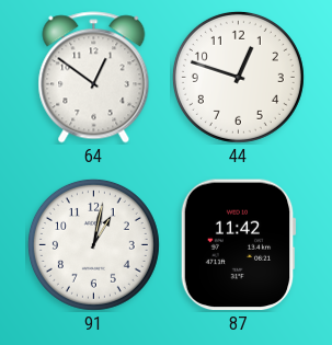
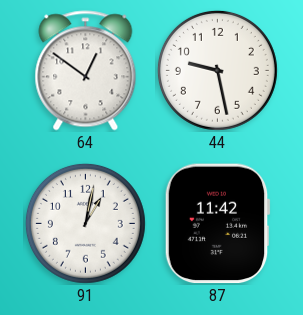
44: 12:48 -> 9:28
